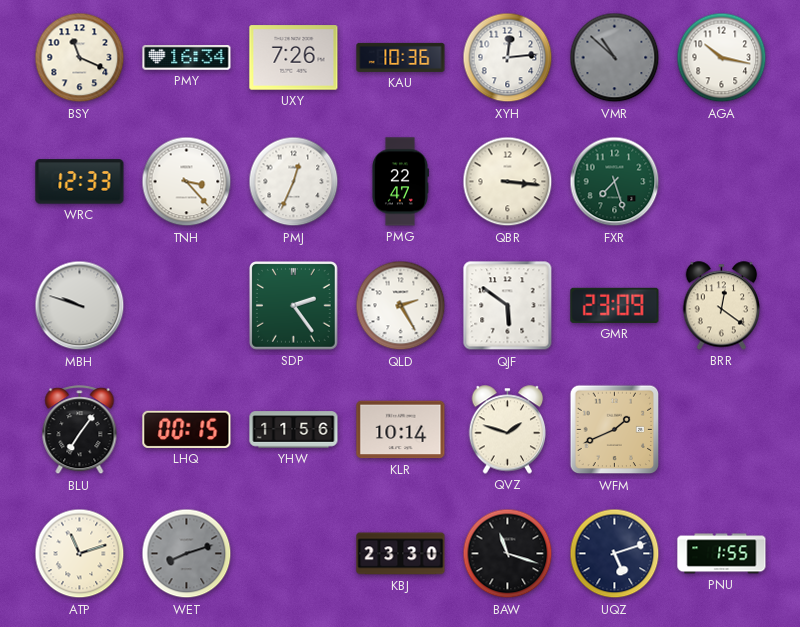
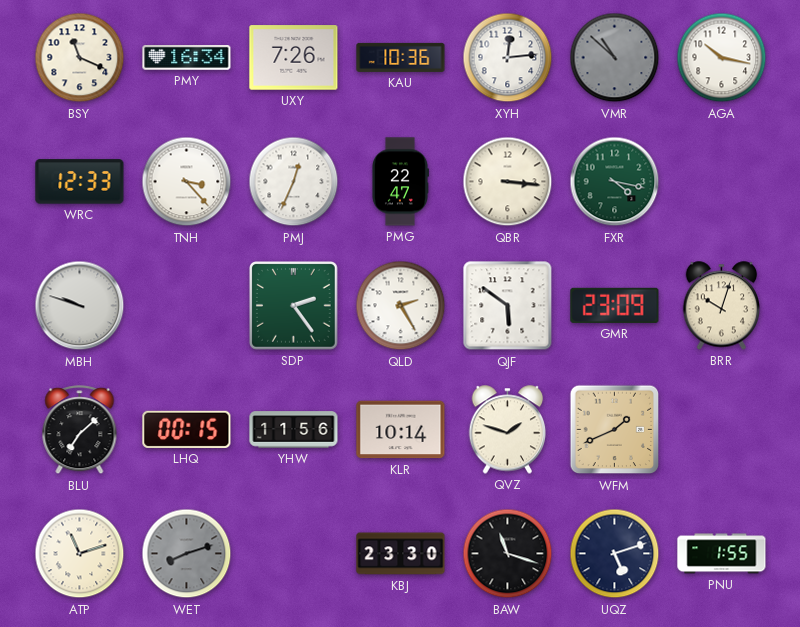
FXR: 7:27 -> 4:17
BRR: 12:21 -> 10:03
BLU: 7:06 -> 7:08
